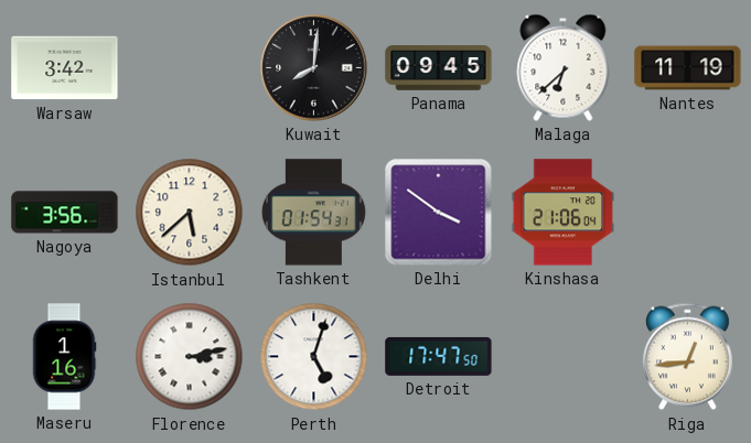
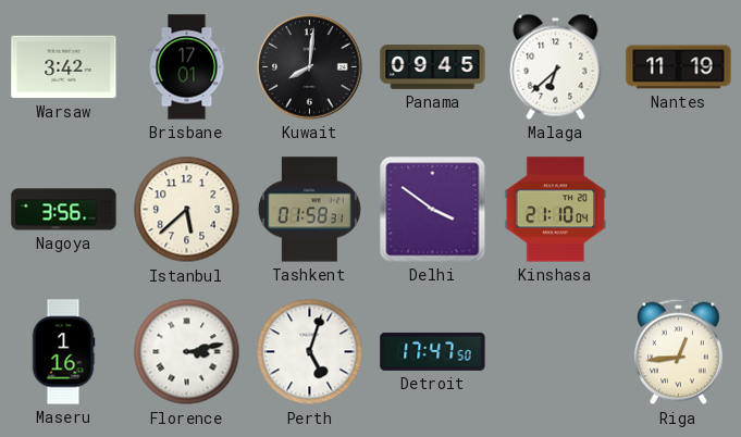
Brisbane: none -> 17:01
Tashkent: 01:54 -> 01:58
Kinshasa: 21:06 -> 21:10
